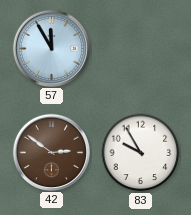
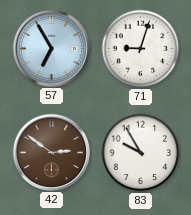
57: 11:55 -> 6:55
71: none -> 9:03
